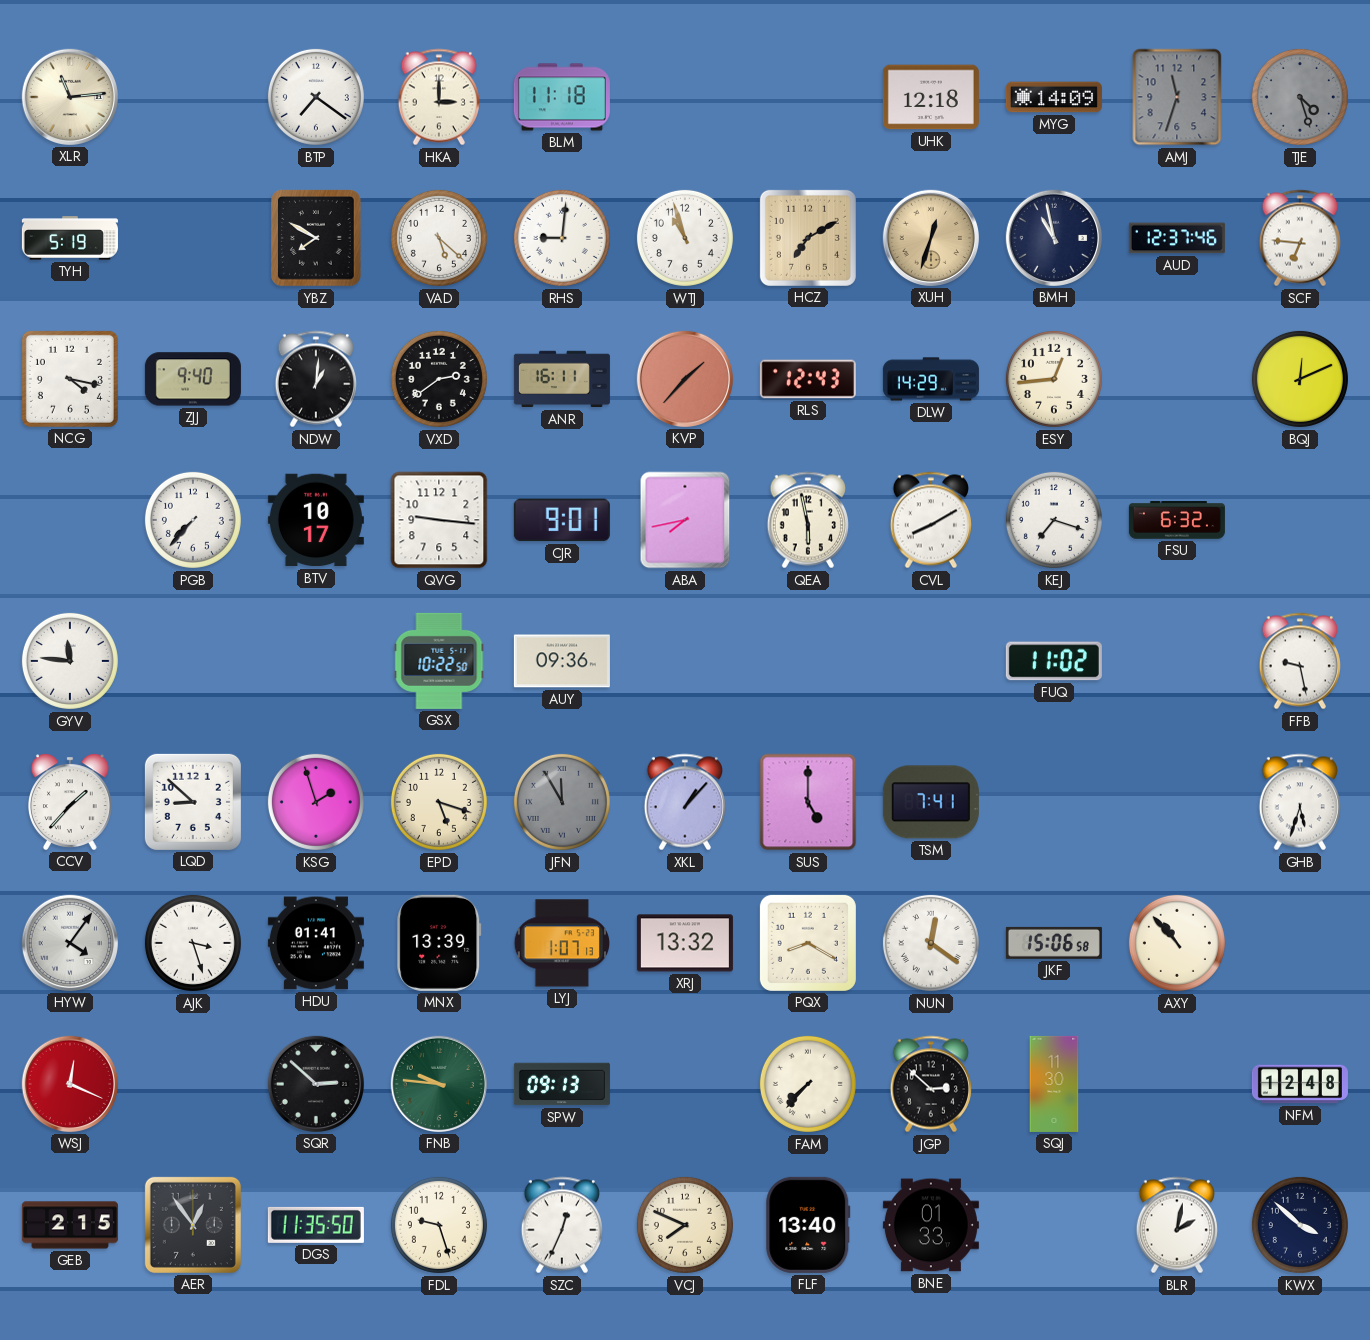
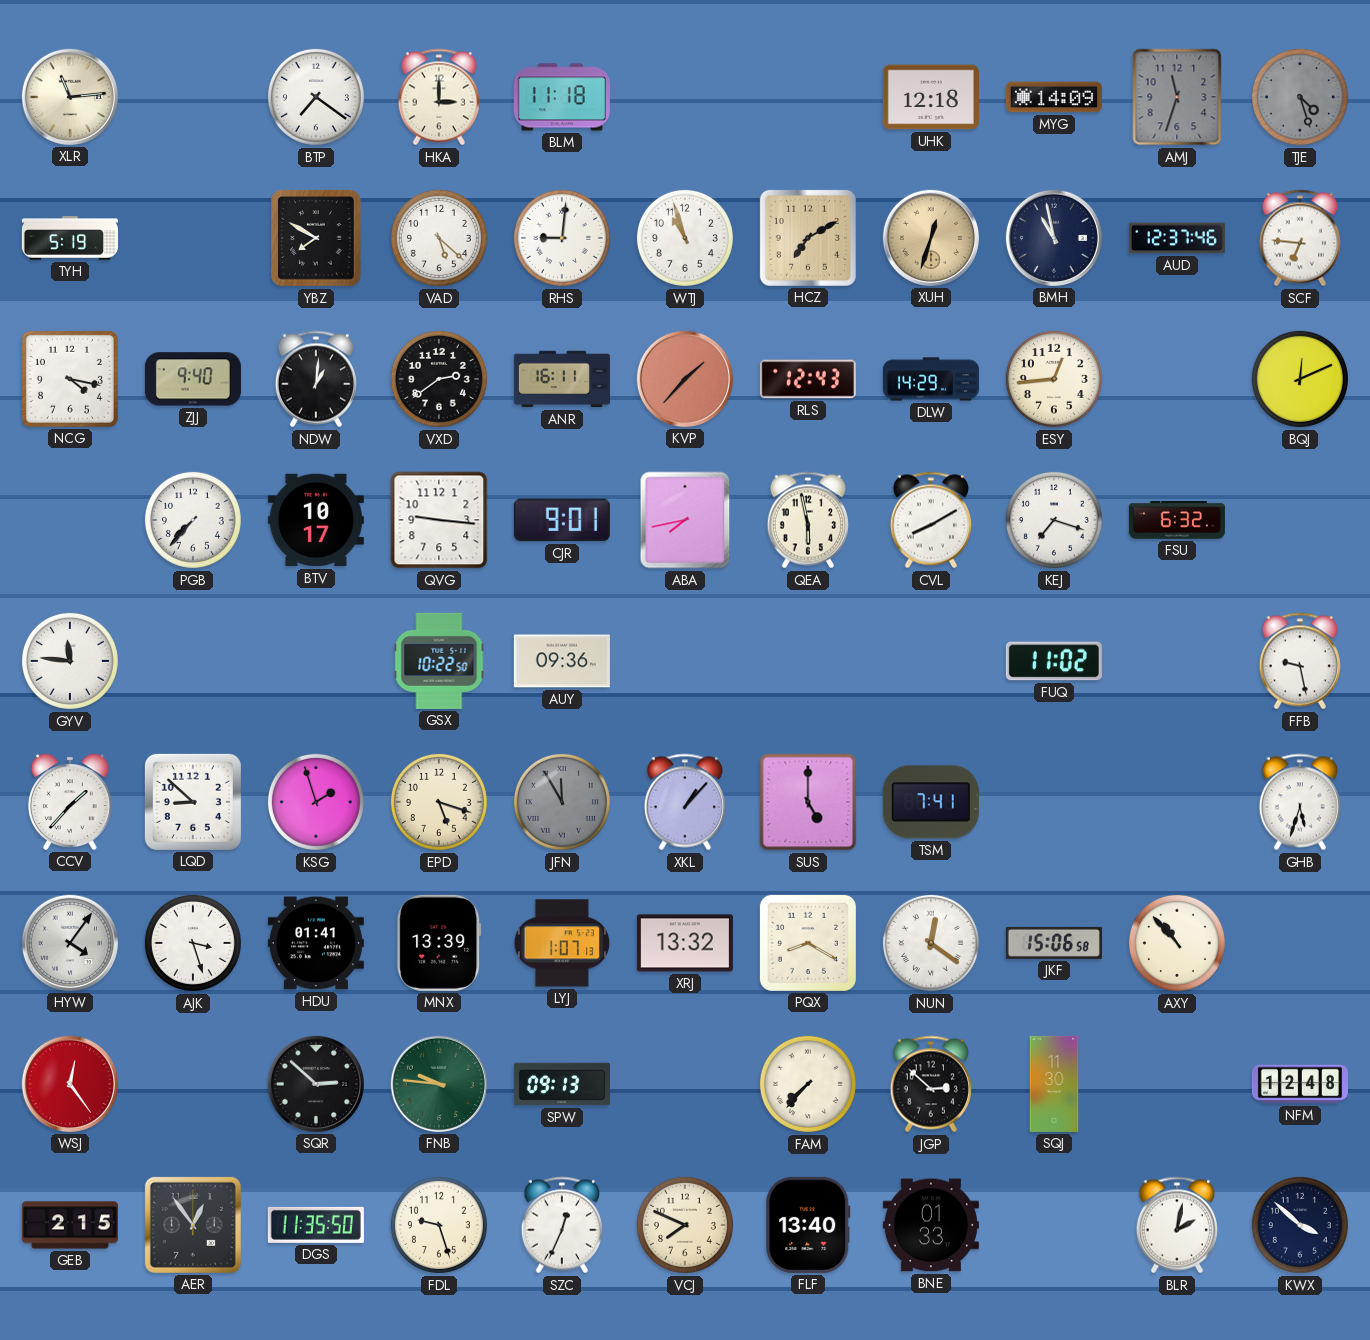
WSJ: 12:19 -> 12:24
